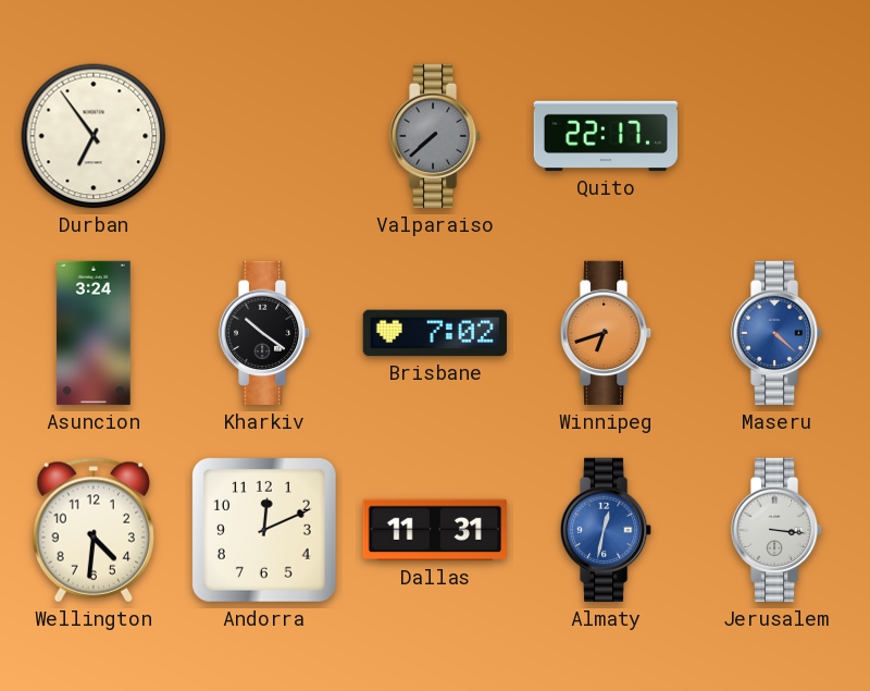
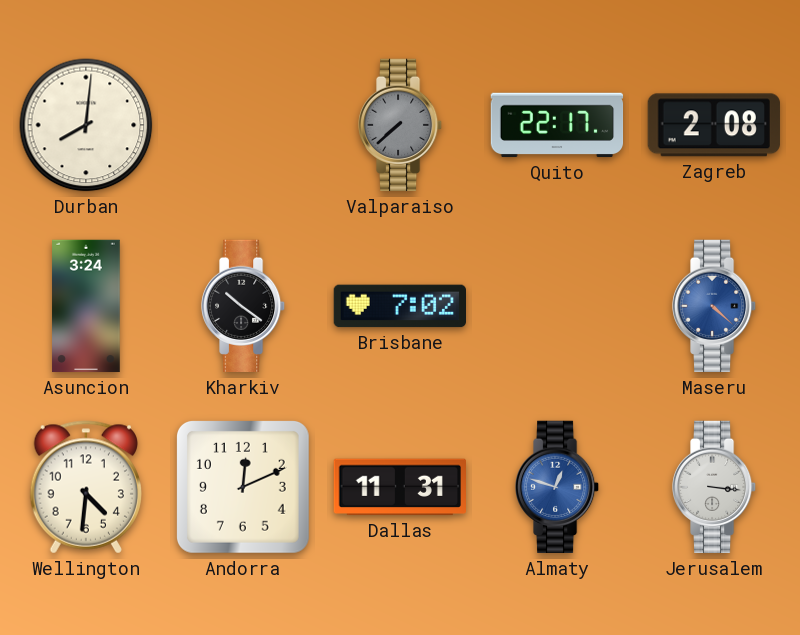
Durban: 6:54 -> 8:01
Zagreb: none -> 2:08
Winnipeg: 6:42 -> none
Almaty: 12:32 -> 12:48
